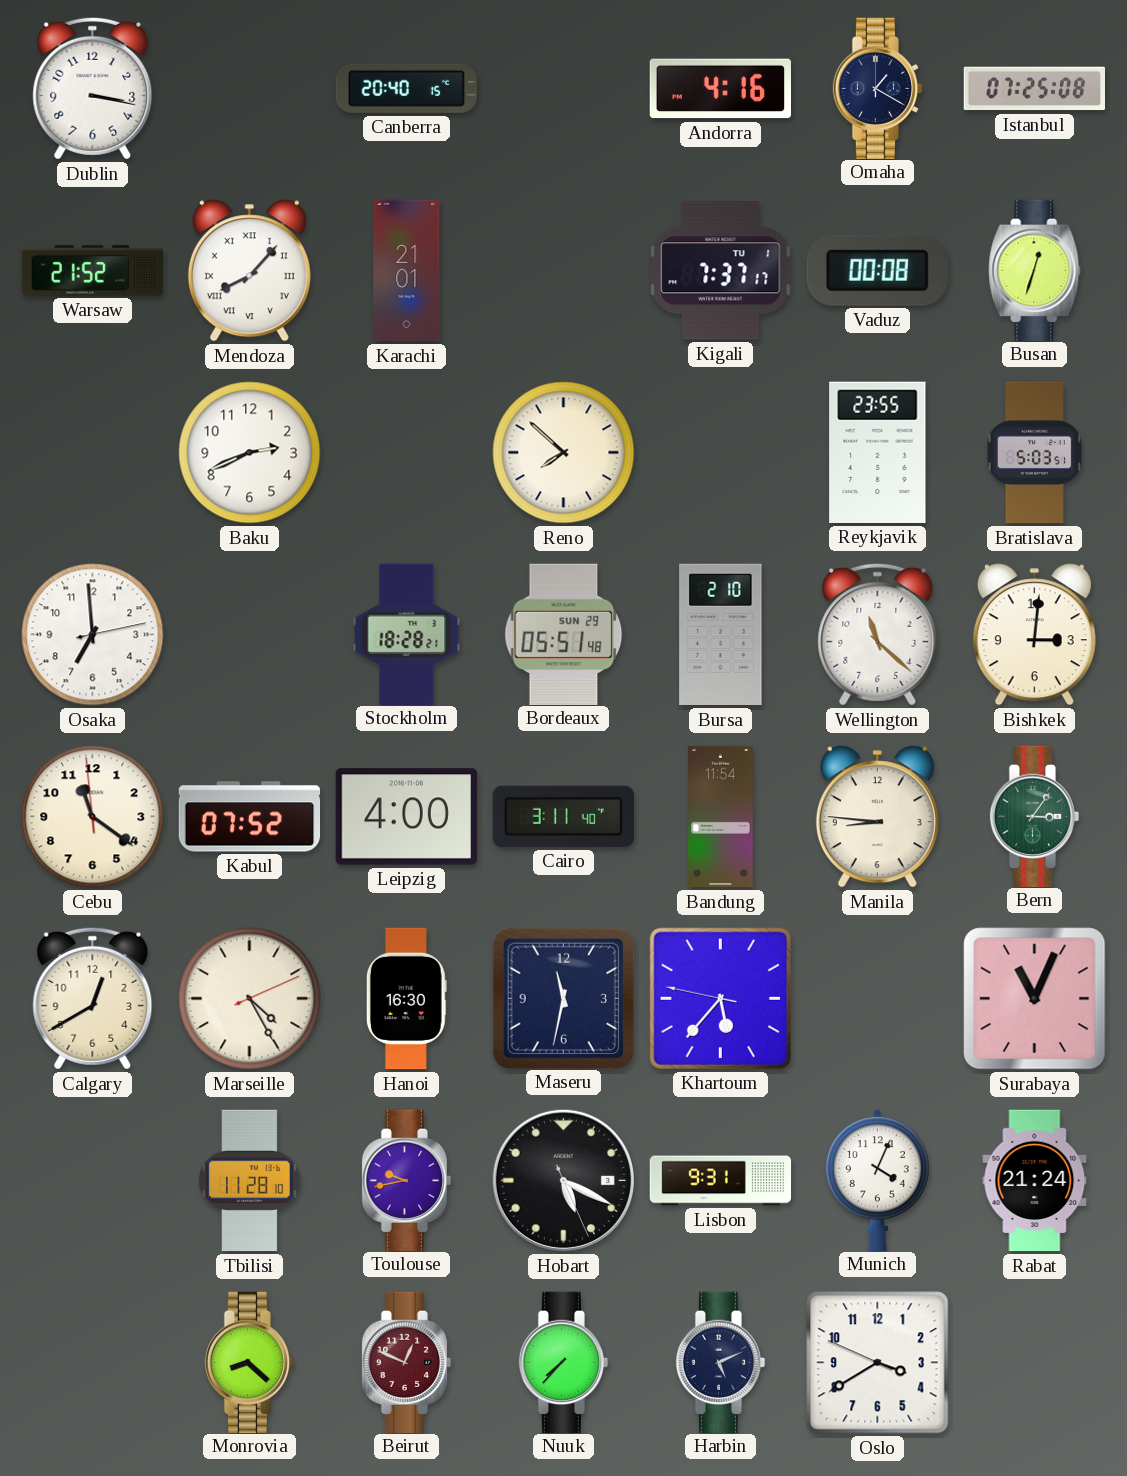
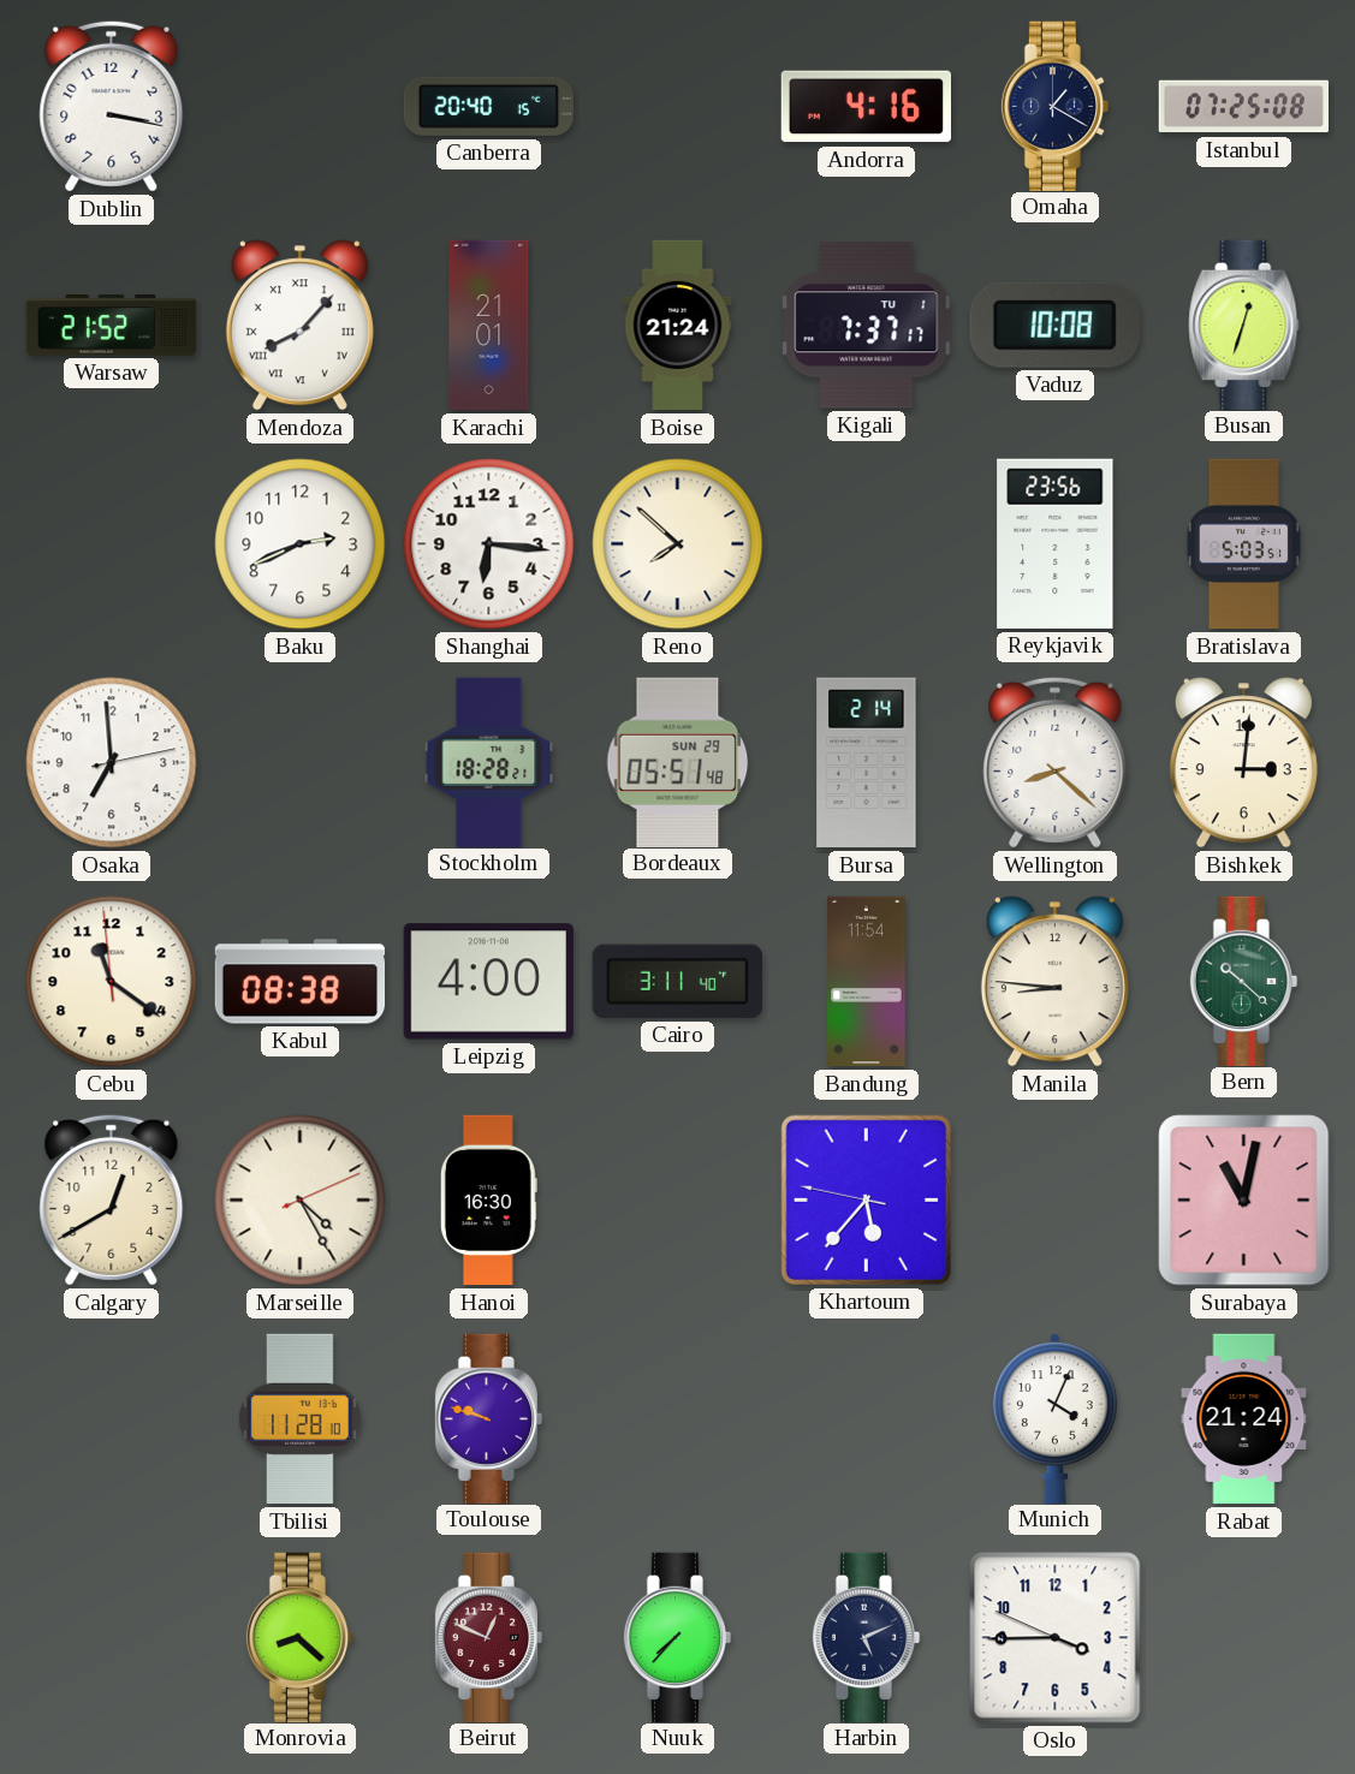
Boise: none -> 21:24
Vaduz: 00:08 -> 10:08
Shanghai: none -> 6:16
Reykjavik: 23:55 -> 23:56
Bursa: 2:10 -> 2:14
Wellington: 11:22 -> 8:22
Kabul: 07:52 -> 08:38
Bern: 3:06 -> 10:22
Maseru: 11:32 -> none
Surabaya: 11:04 -> 11:02
Toulouse: 9:43 -> 9:48
Hobart: 5:19 -> none
Lisbon: 9:31 -> none
Oslo: 3:39 -> 3:44
